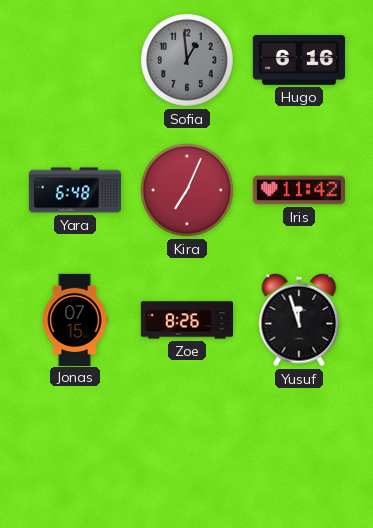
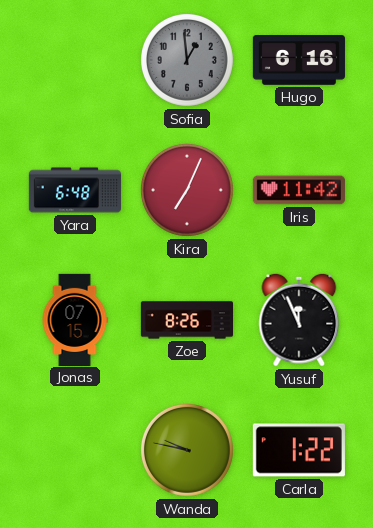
Yusuf: 11:57 -> 11:56
Wanda: none -> 9:47
Carla: none -> 1:22
